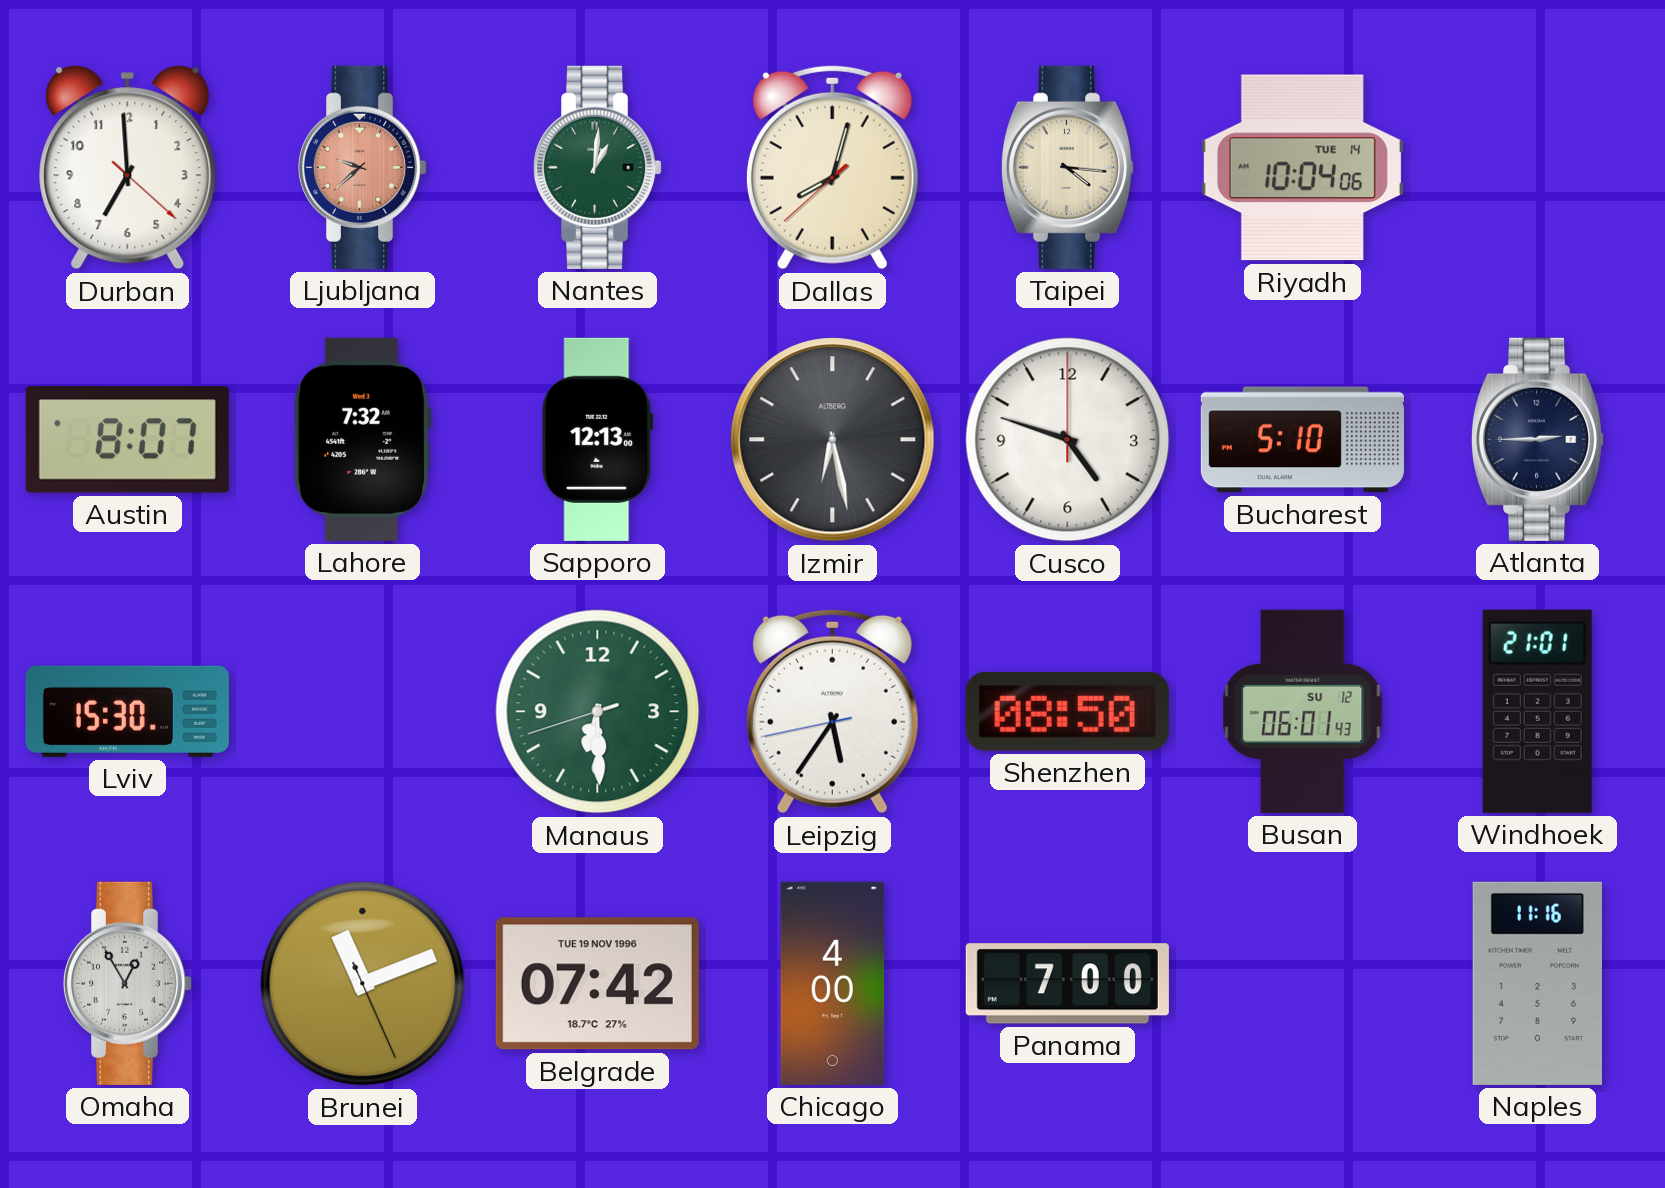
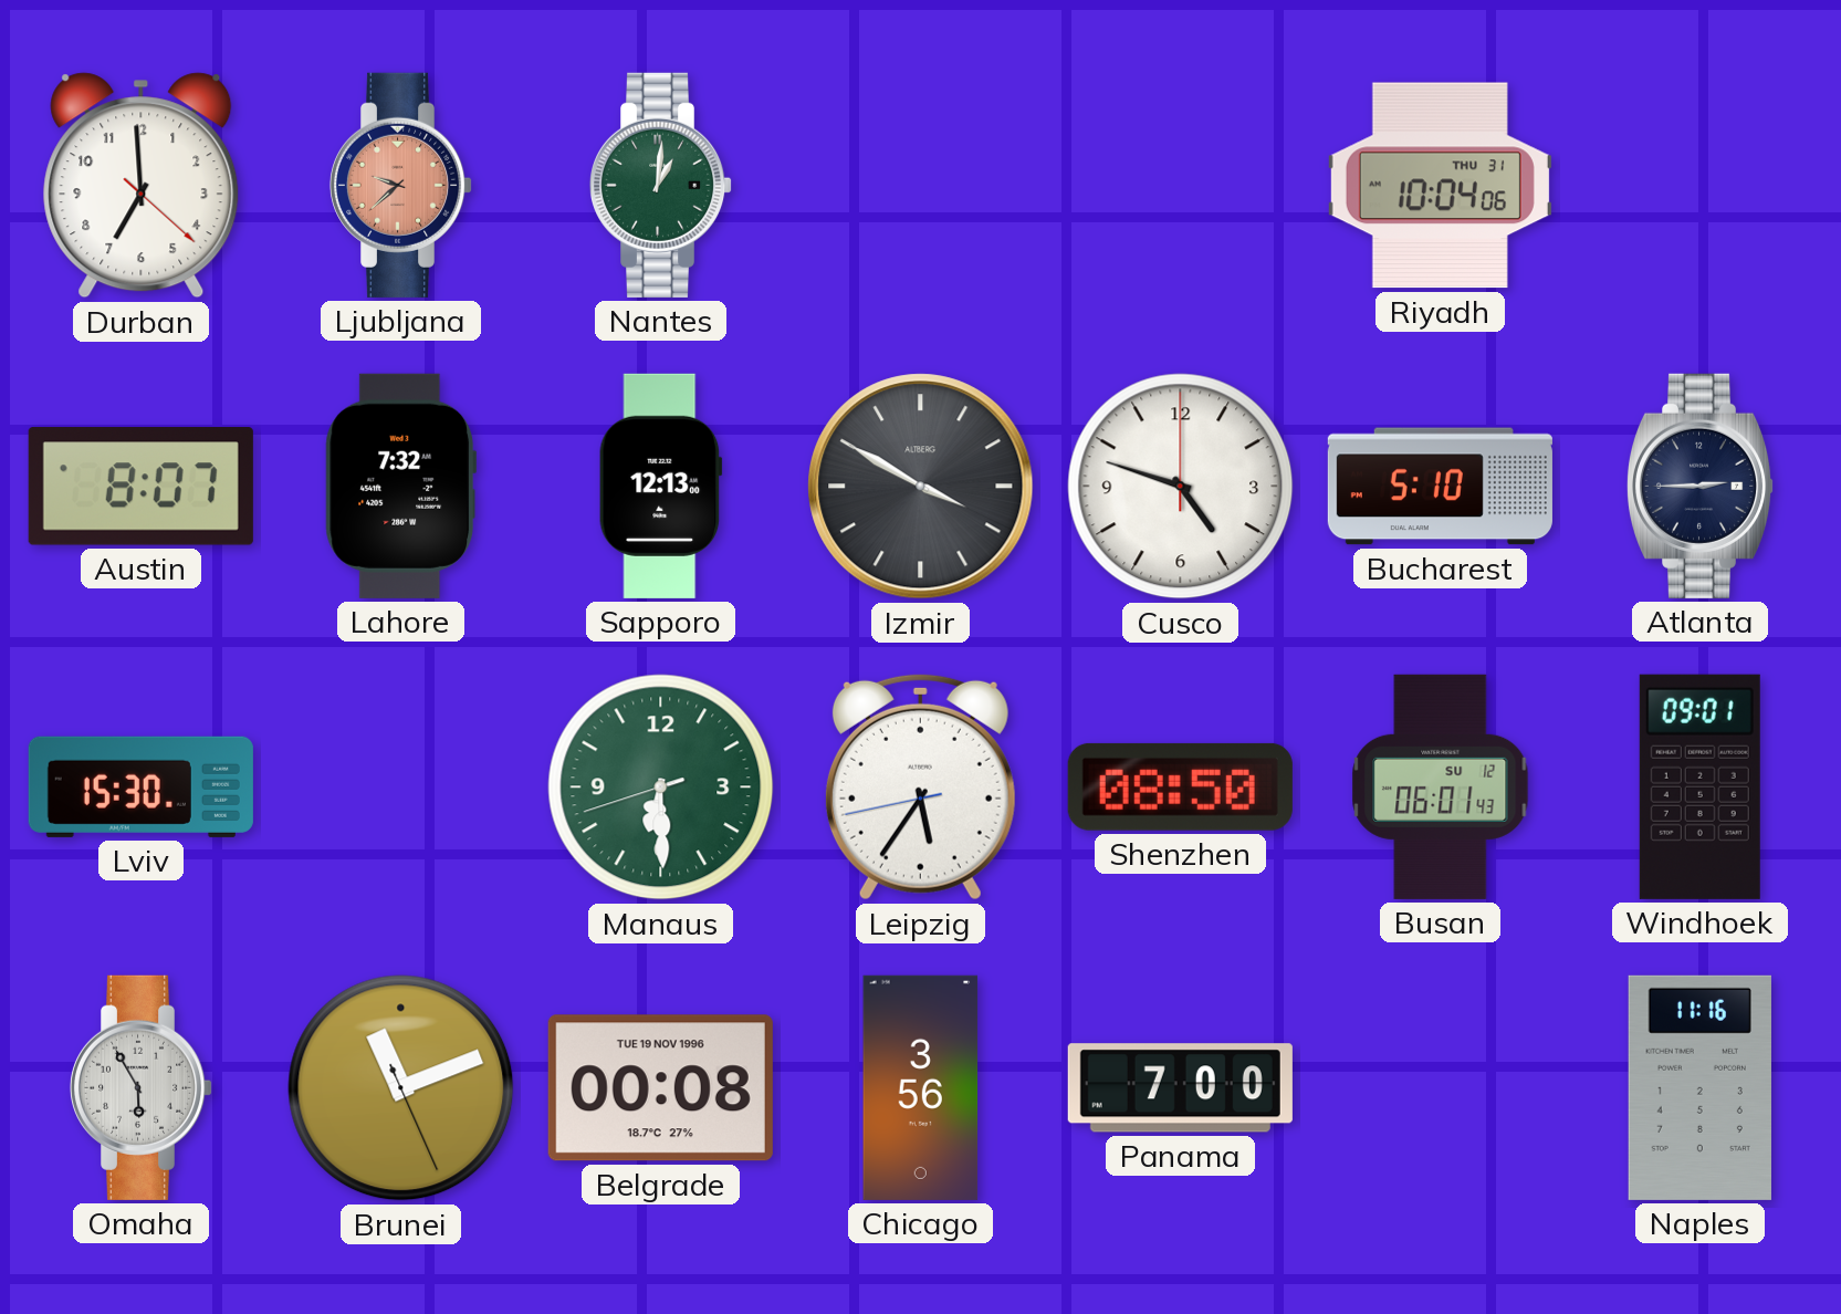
Dallas: 8:02 -> none
Taipei: 4:16 -> none
Riyadh date: TUE 14 -> THU 31
Izmir: 6:28 -> 3:50
Windhoek: 21:01 -> 09:01
Omaha: 12:55 -> 5:55
Belgrade: 07:42 -> 00:08
Chicago: 4:00 -> 3:56
